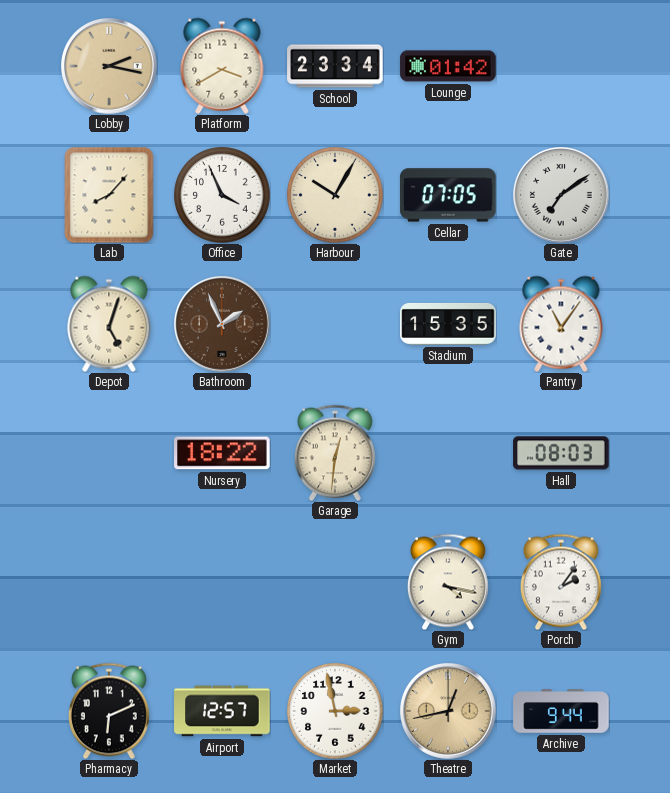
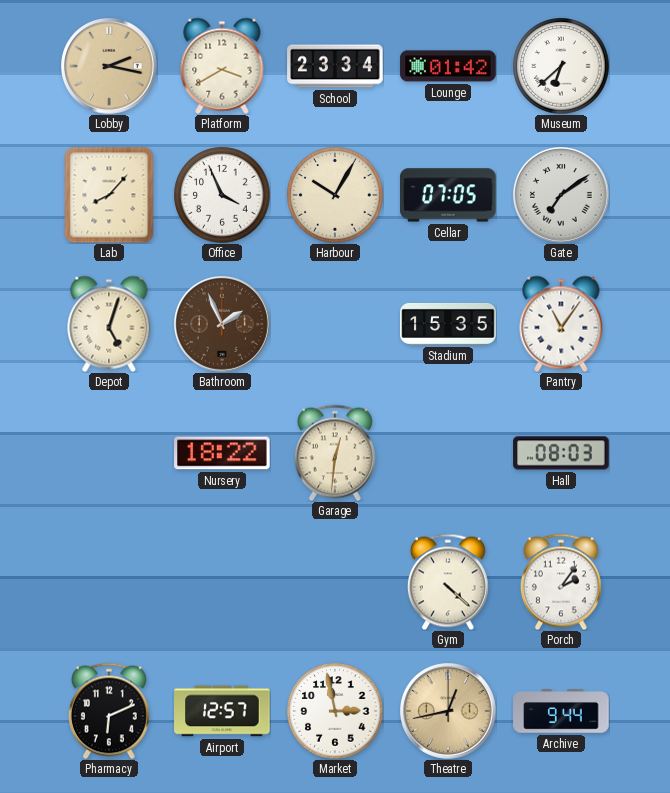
Museum: none -> 6:38
Gym: 4:17 -> 4:22
